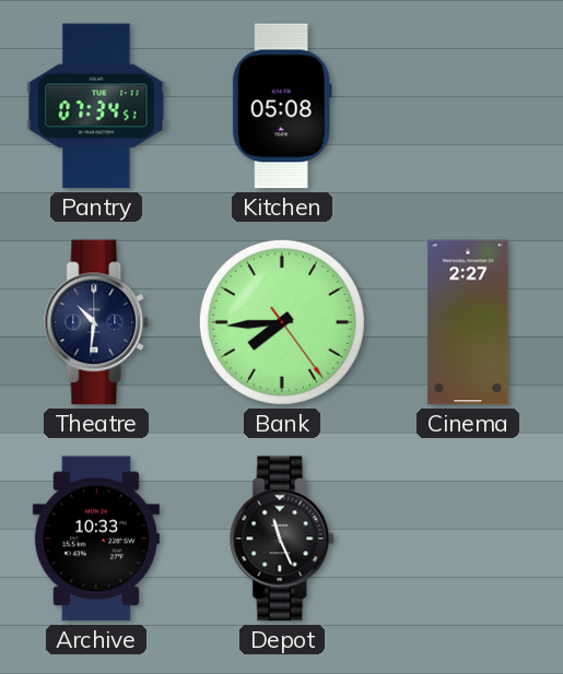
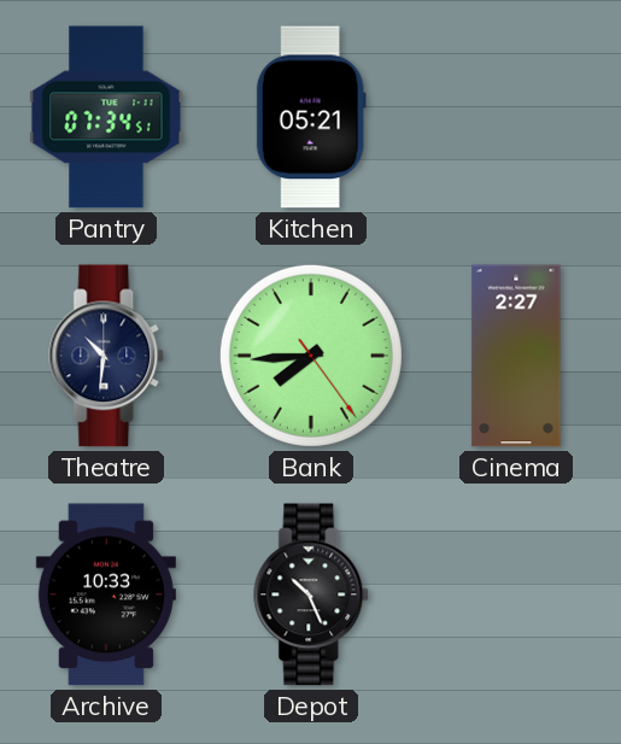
Kitchen: 05:08 -> 05:21
Depot: 11:26 -> 10:26
